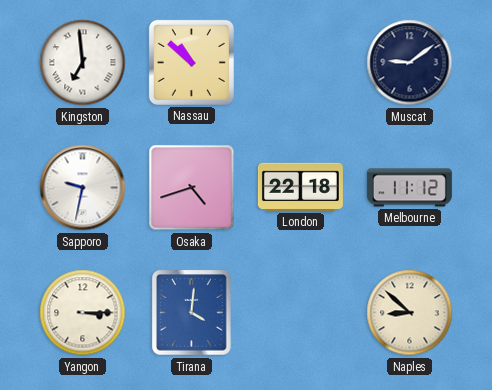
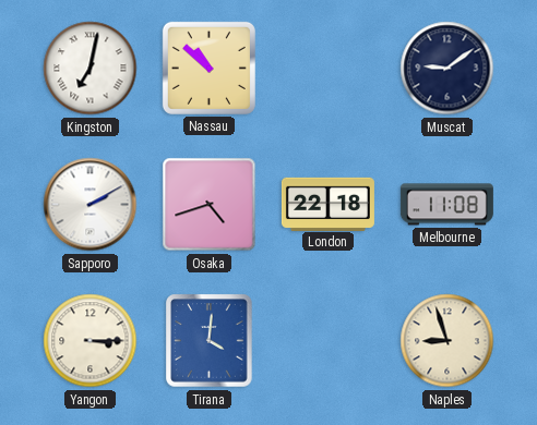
Kingston: 6:59 -> 7:02
Sapporo: 9:32 -> 2:10
Melbourne: 11:12 -> 11:08
Naples: 8:52 -> 8:57
